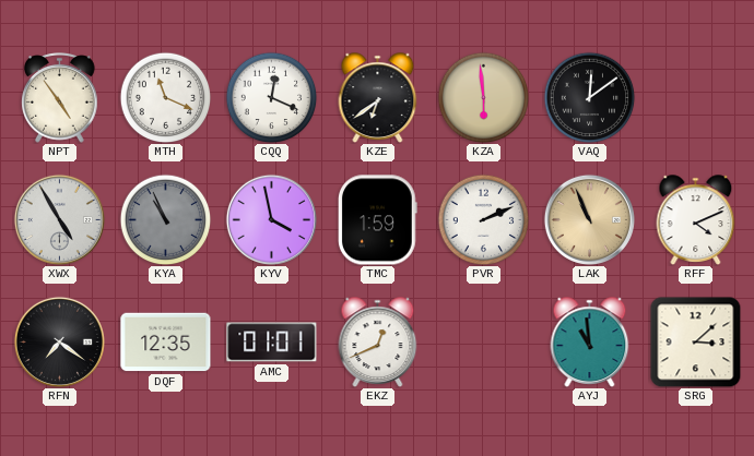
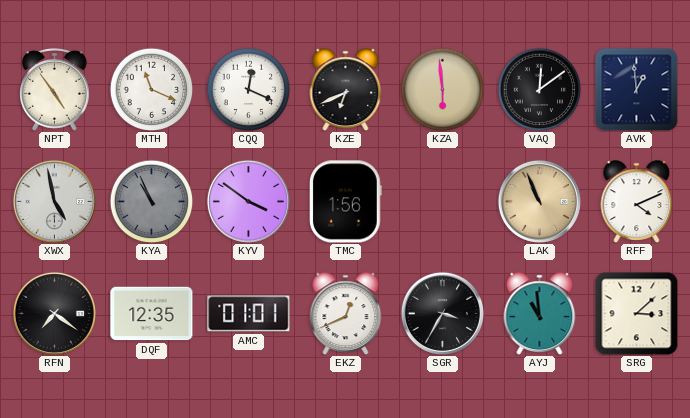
KZE: 6:39 -> 6:41
AVK: none -> 12:59
XWX: 4:55 -> 4:58
KYV: 3:58 -> 3:51
TMC: 1:59 -> 1:56
PVR: 2:11 -> none
SGR: none -> 3:35
